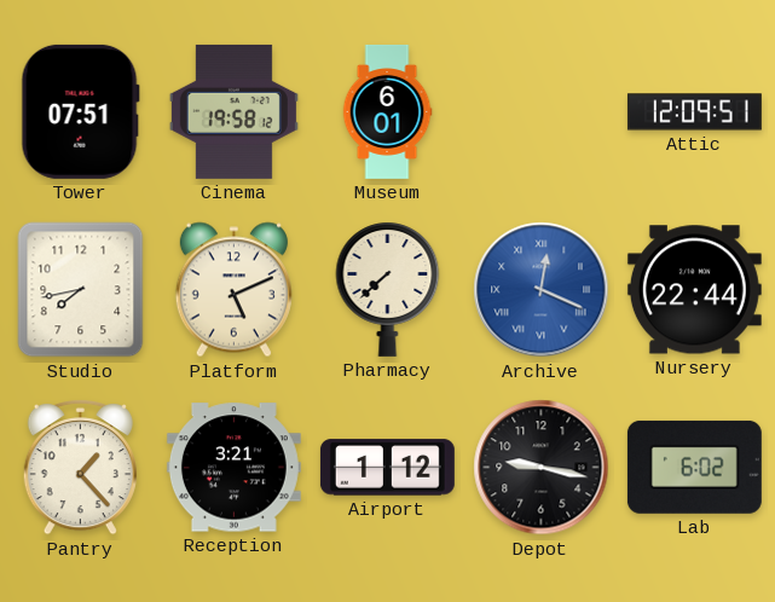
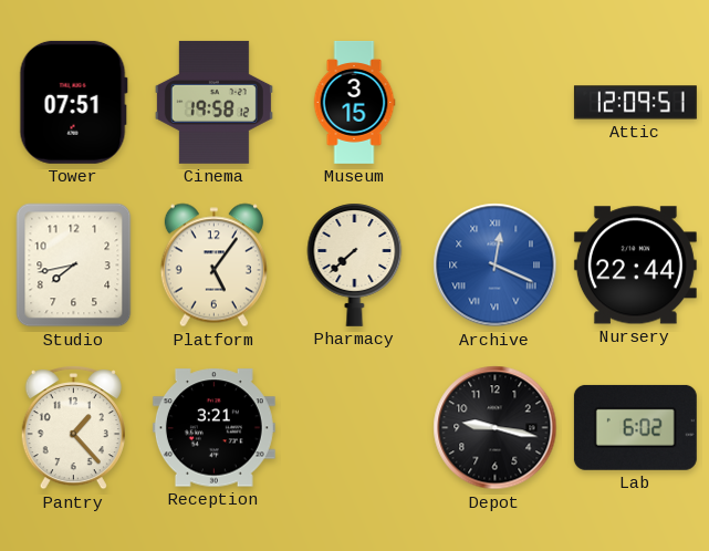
Museum: 6:01 -> 3:15
Platform: 5:11 -> 5:06
Airport: 1:12 -> none
